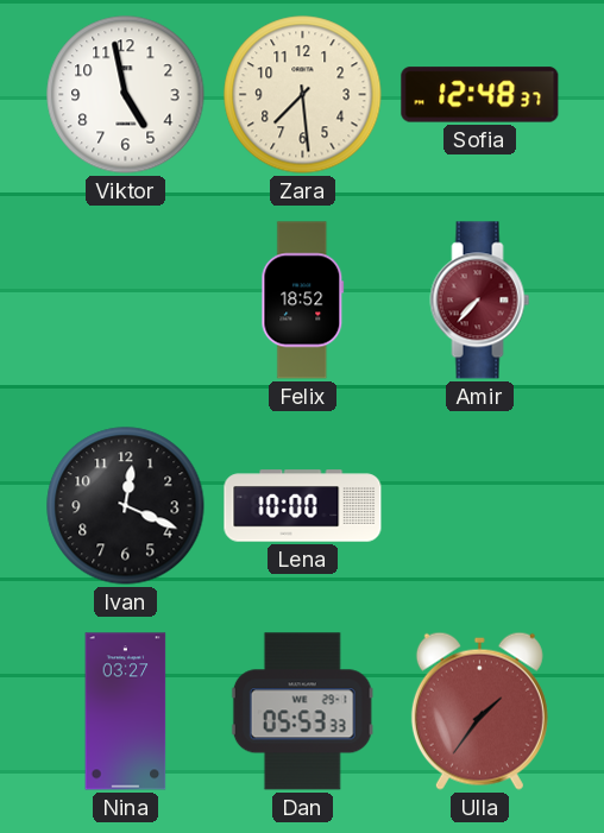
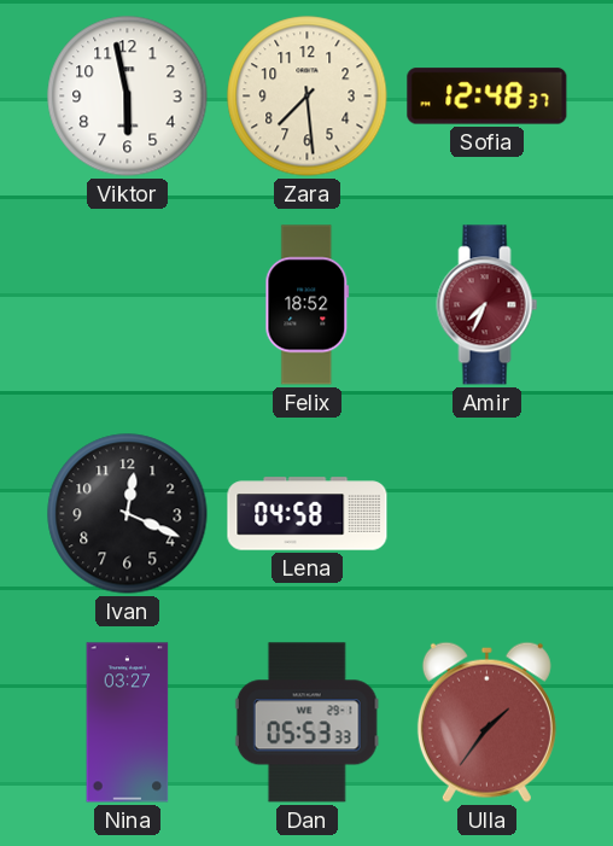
Viktor: 4:58 -> 5:58
Amir: 7:37 -> 7:34
Lena: 10:00 -> 04:58
